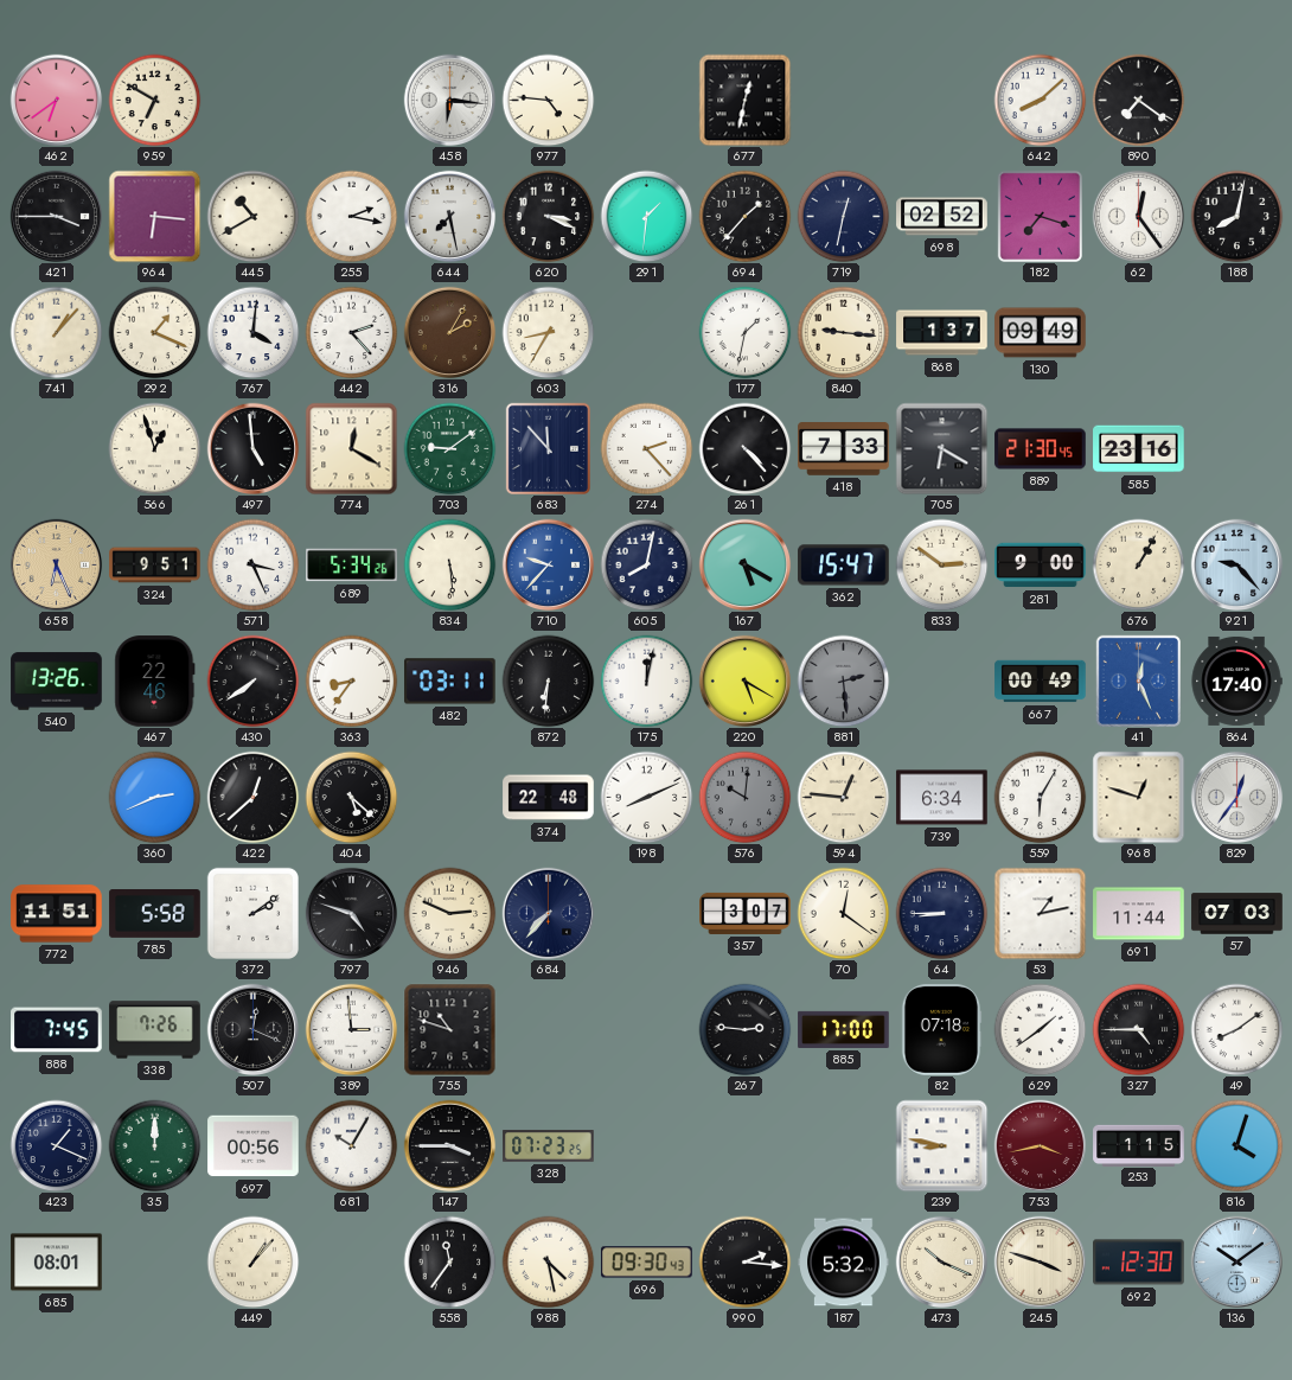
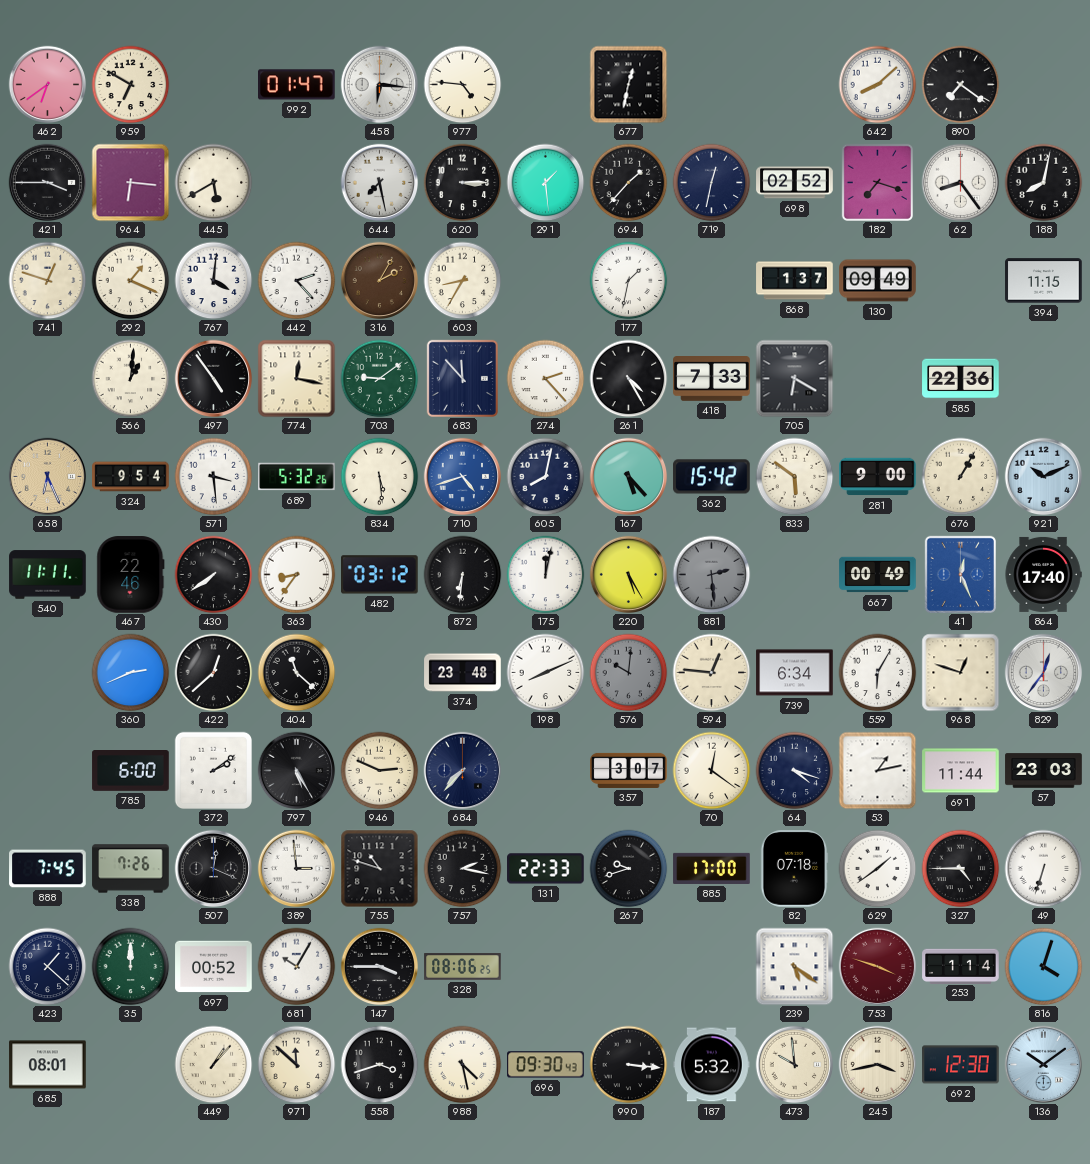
992: none -> 01:47
445: 10:40 -> 5:40
255: 2:17 -> none
620: 3:19 -> 3:15
291: 1:31 -> 1:29
62: 12:24 -> 8:24
741: 1:07 -> 12:48
840: 9:16 -> none
394: none -> 11:15
566: 12:57 -> 1:01
497: 4:59 -> 4:54
774: 12:20 -> 12:17
261: 4:23 -> 4:25
889: 21:30 -> none
585: 23:16 -> 22:36
324: 9:51 -> 9:54
571: 3:26 -> 3:29
689: 5:34 -> 5:32
710: 9:37 -> 4:42
167: 5:20 -> 5:23
362: 15:47 -> 15:42
833: 2:51 -> 5:51
921: 9:23 -> 10:11
540: 13:26 -> 11:11
482: 03:11 -> 03:12
220: 5:20 -> 5:25
404: 5:22 -> 11:22
374: 22:48 -> 23:48
772: 11:51 -> none
785: 5:58 -> 6:00
797: 4:48 -> 5:25
64: 8:45 -> 4:18
57: 07:03 -> 23:03
757: none -> 2:17
131: none -> 22:33
267: 2:46 -> 9:42
49: 8:09 -> 6:33
423: 1:19 -> 1:22
697: 00:56 -> 00:52
328: 07:23 -> 08:06
239: 8:47 -> 5:21
753: 3:43 -> 3:48
253: 1:15 -> 1:14
971: none -> 11:52
558: 11:36 -> 3:42
990: 2:16 -> 3:16
473: 10:19 -> 9:59
245: 3:48 -> 3:43
